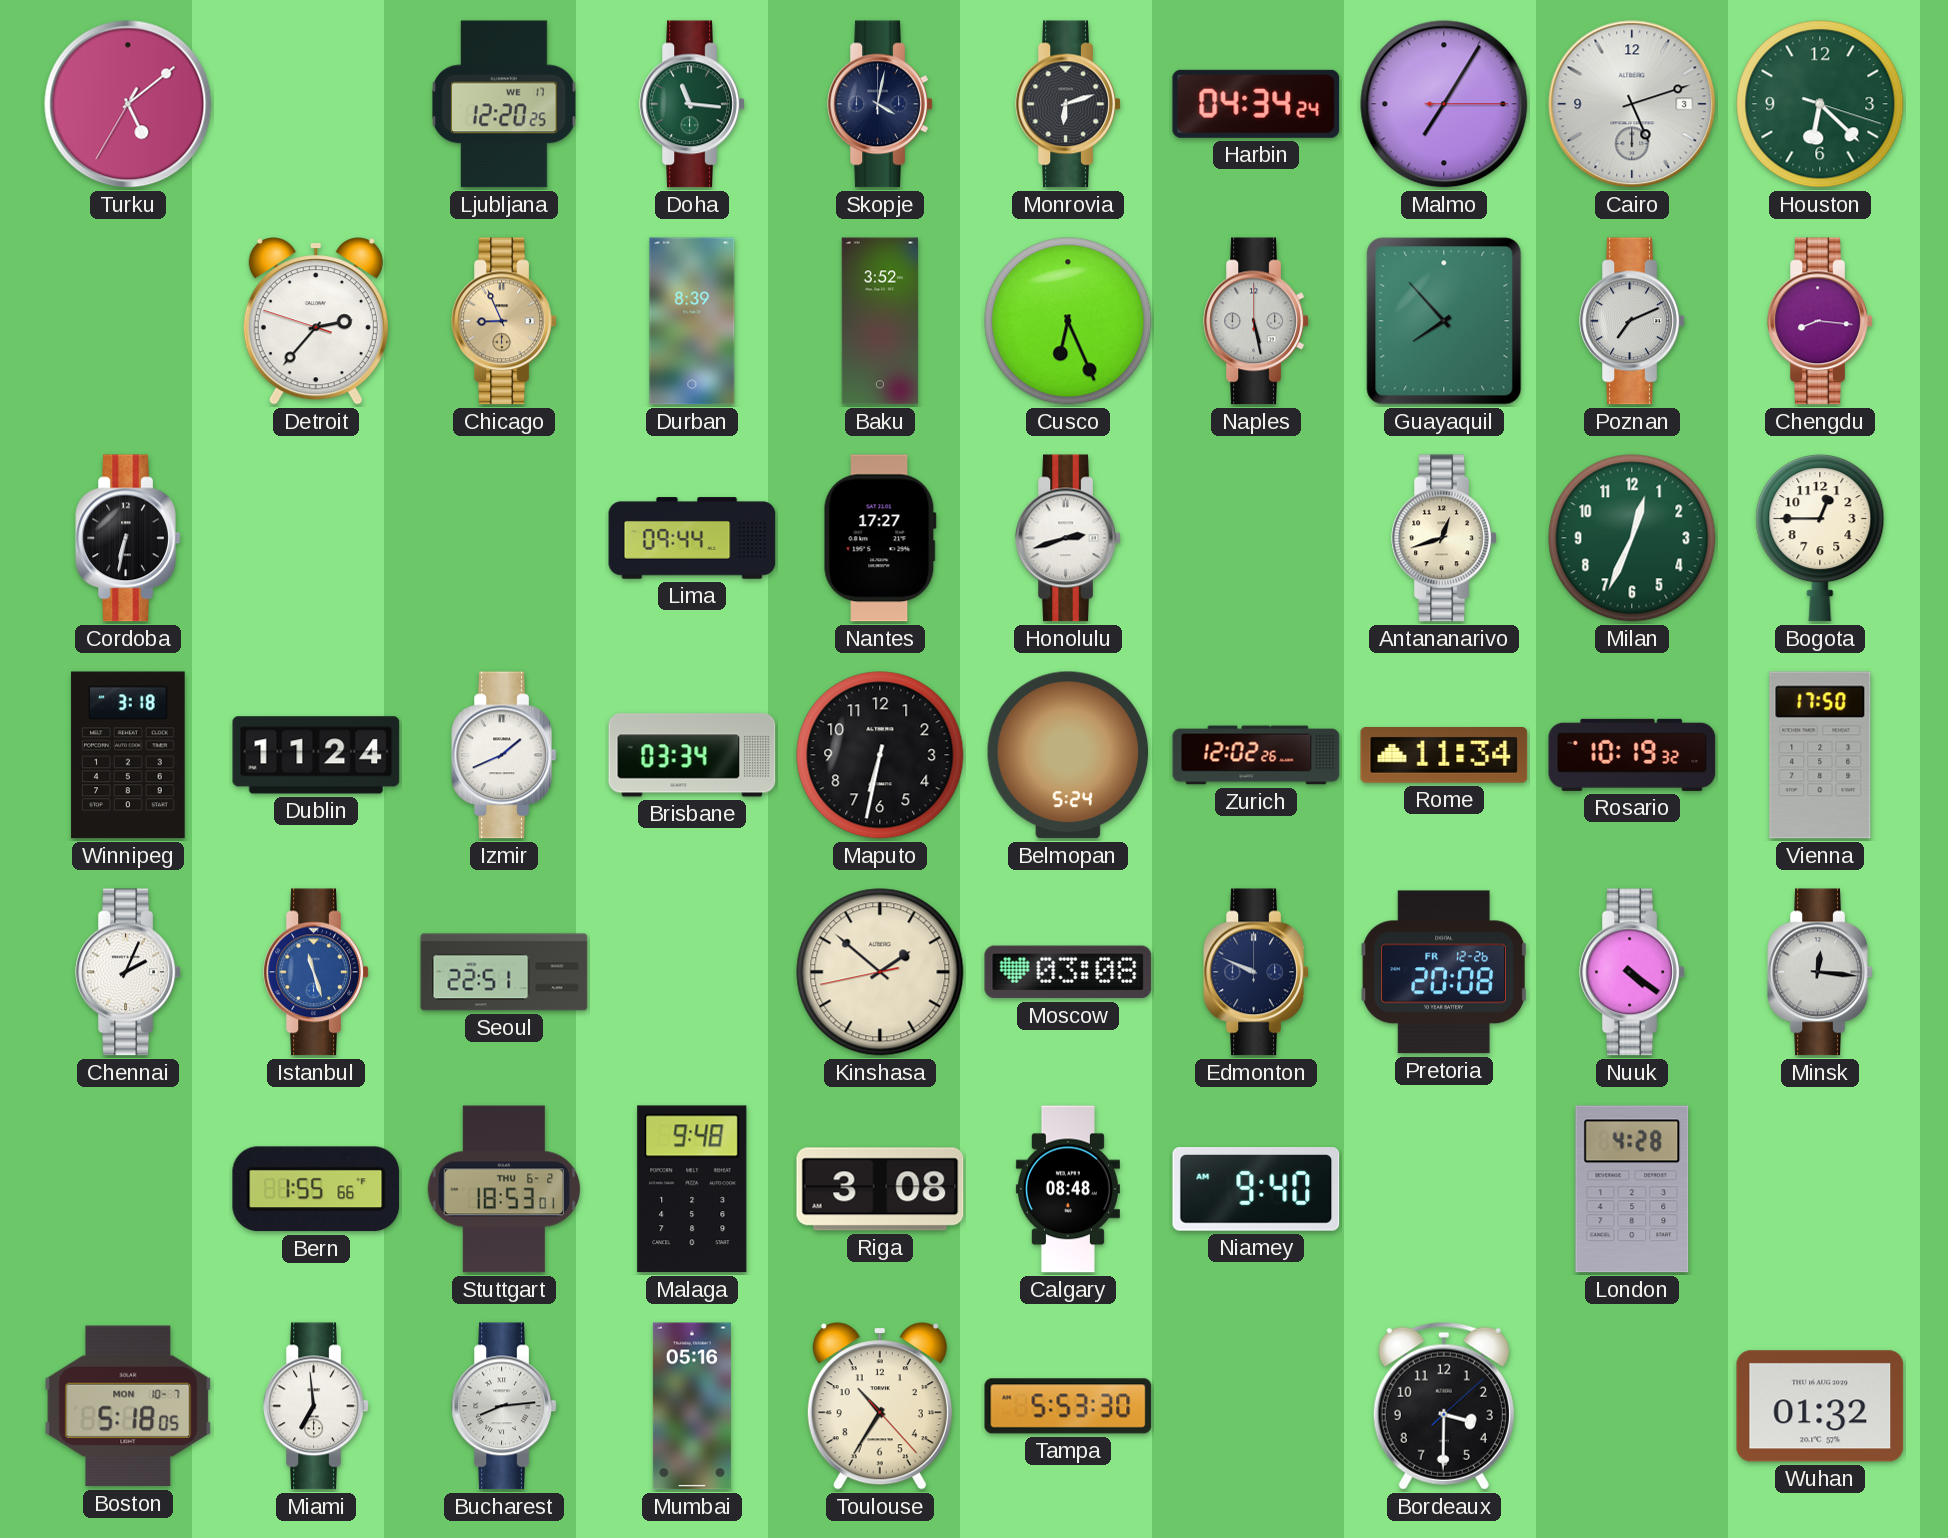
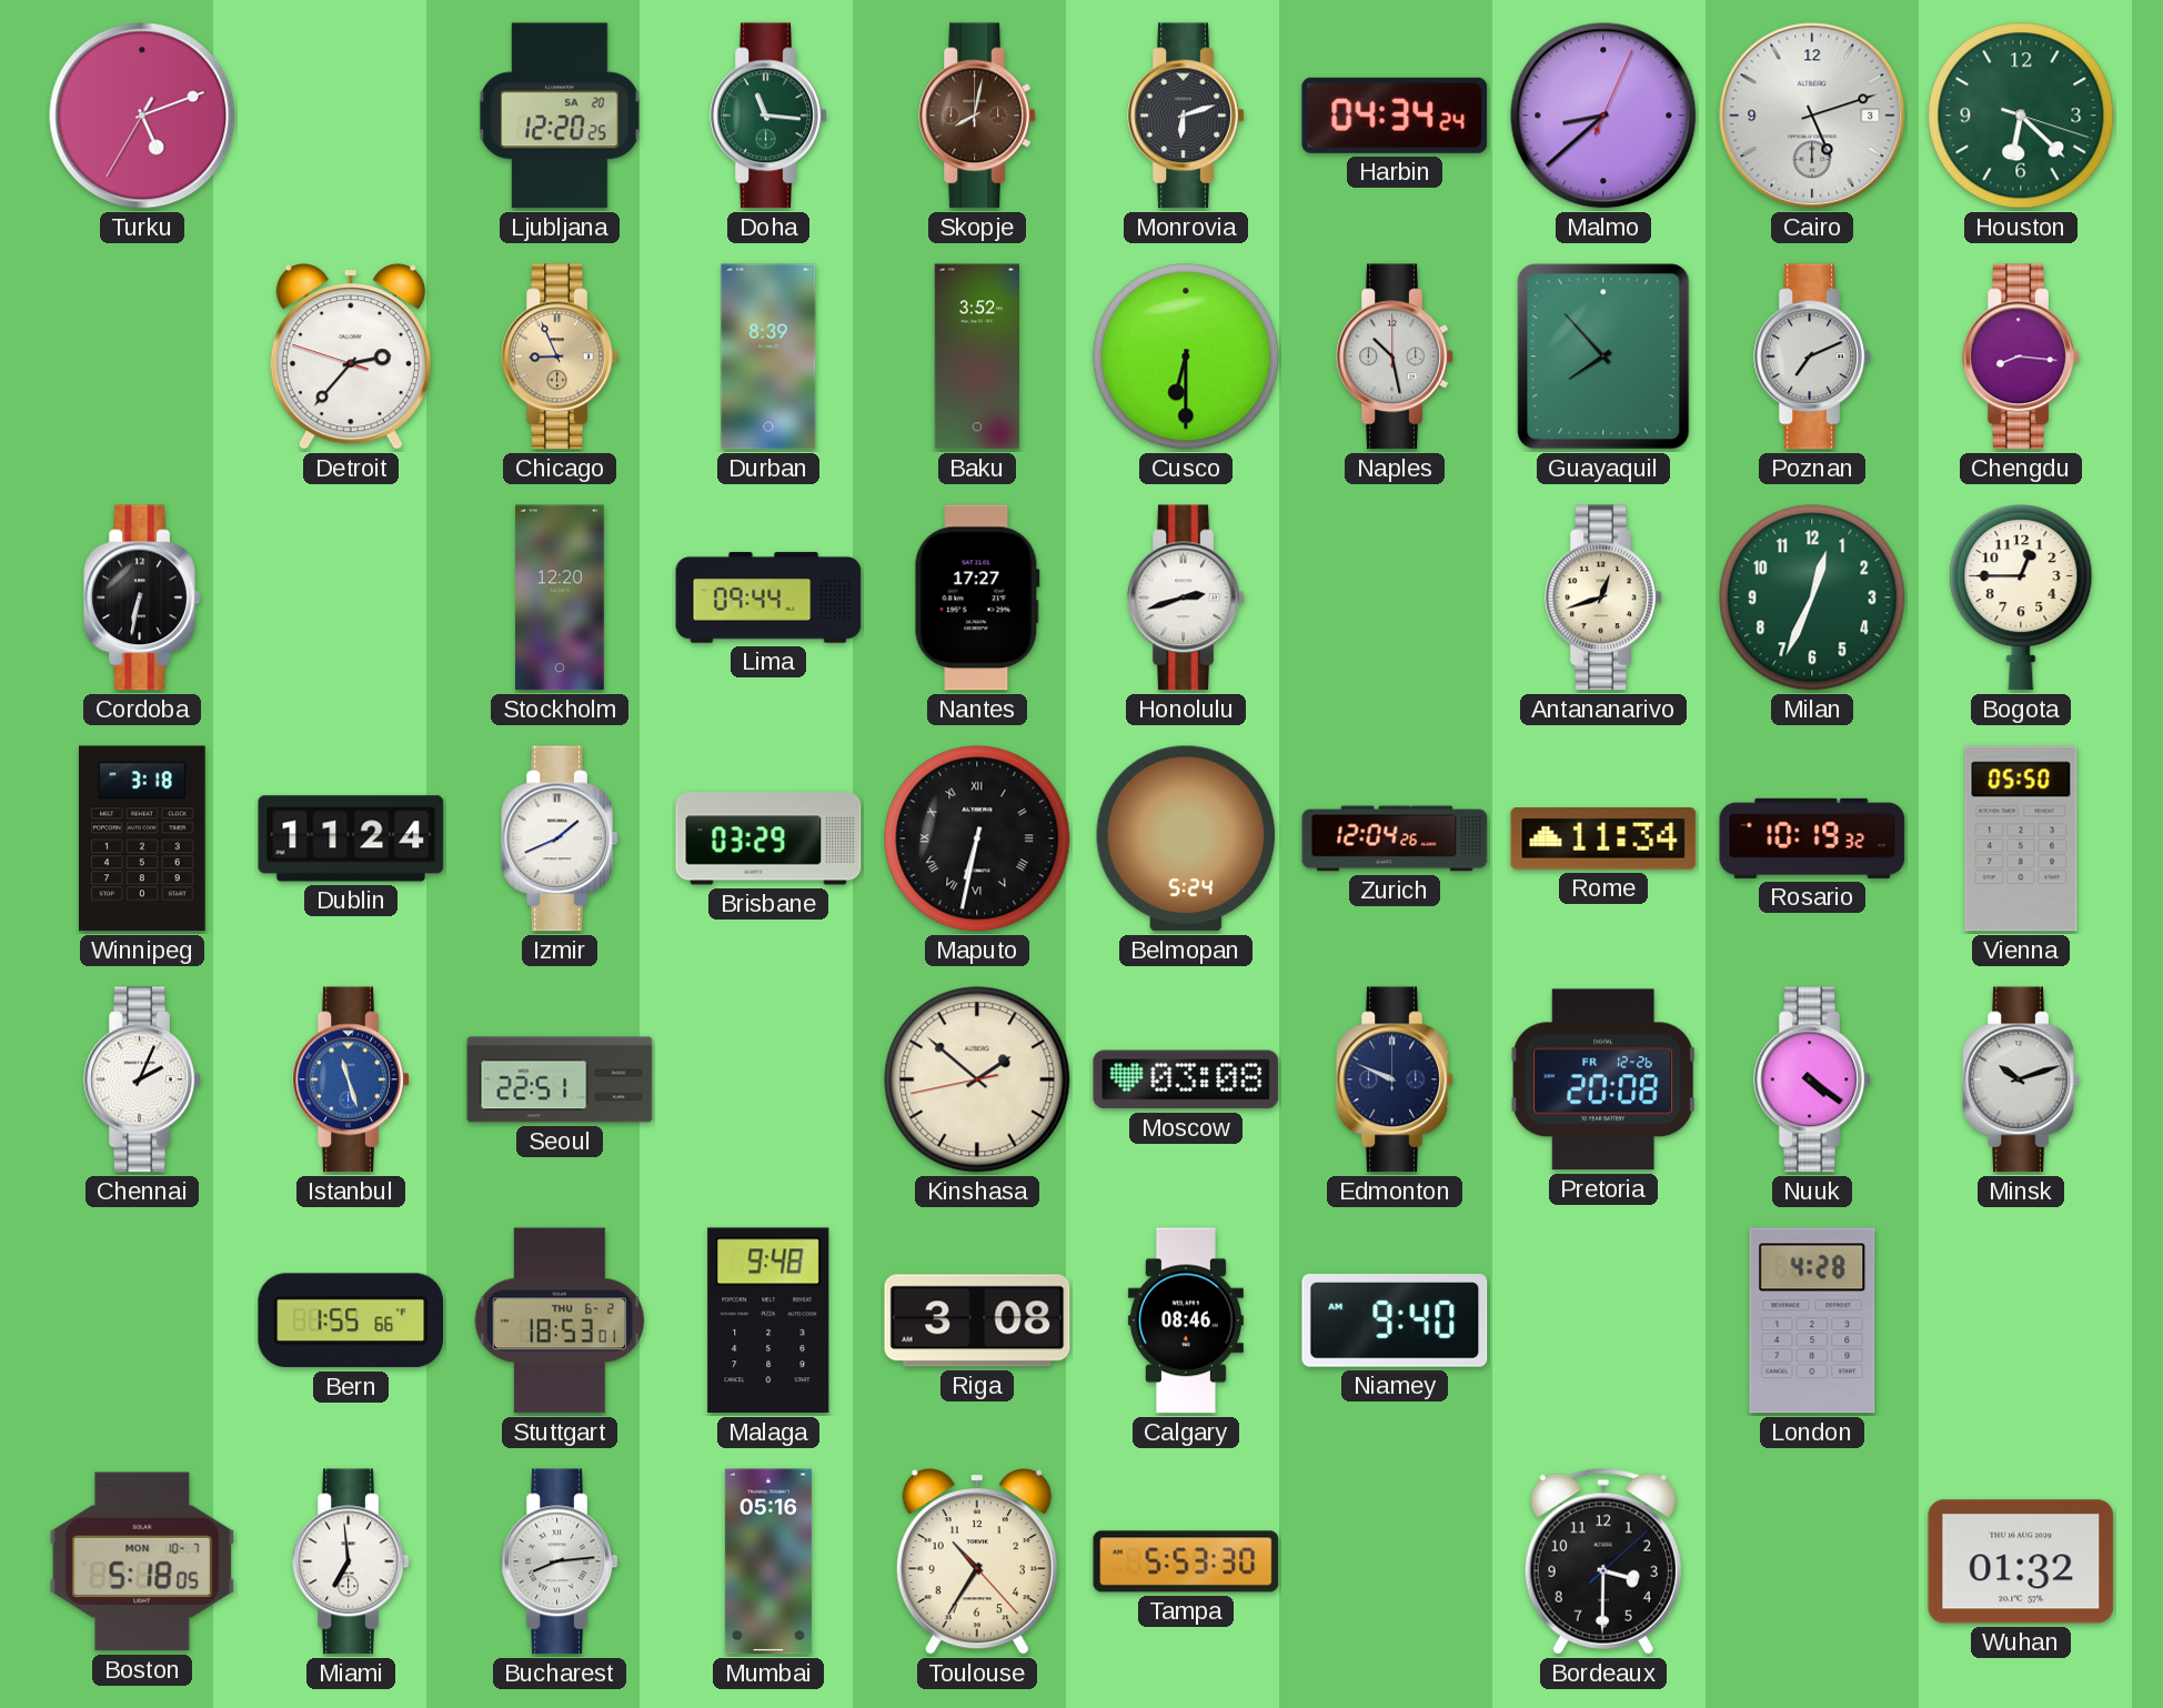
Turku: 5:08 -> 5:11
Ljubljana date: WE 17 -> SA 20
Skopje: 4:02 -> 8:02
Skopje dial: navy -> brown
Malmo: 7:05 -> 8:38
Cusco: 6:26 -> 6:30
Naples: 5:28 -> 10:28
Stockholm: none -> 12:20
Brisbane: 03:34 -> 03:29
Maputo numerals: Arabic -> Roman
Zurich: 12:02 -> 12:04
Vienna: 17:50 -> 05:50
Minsk: 12:16 -> 10:12
Calgary: 08:48 -> 08:46
